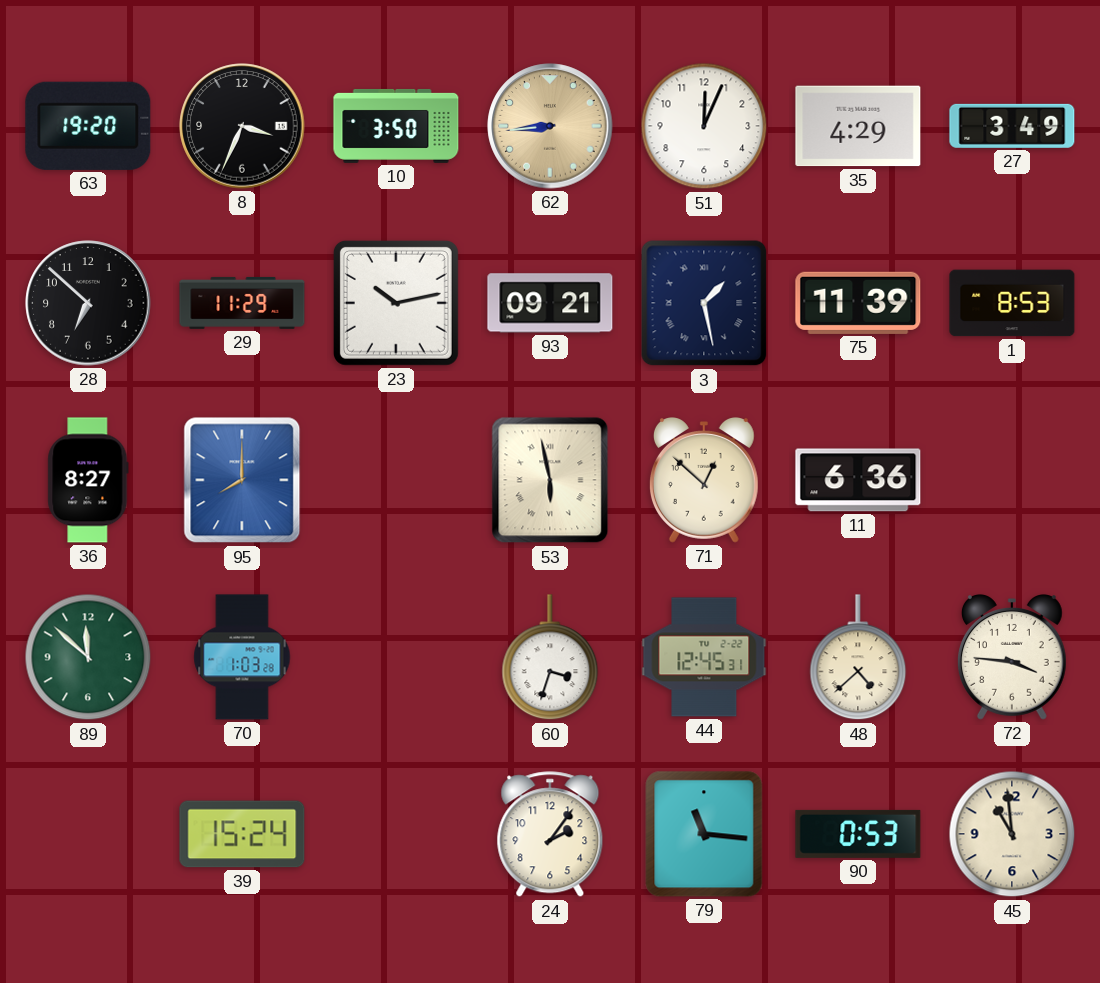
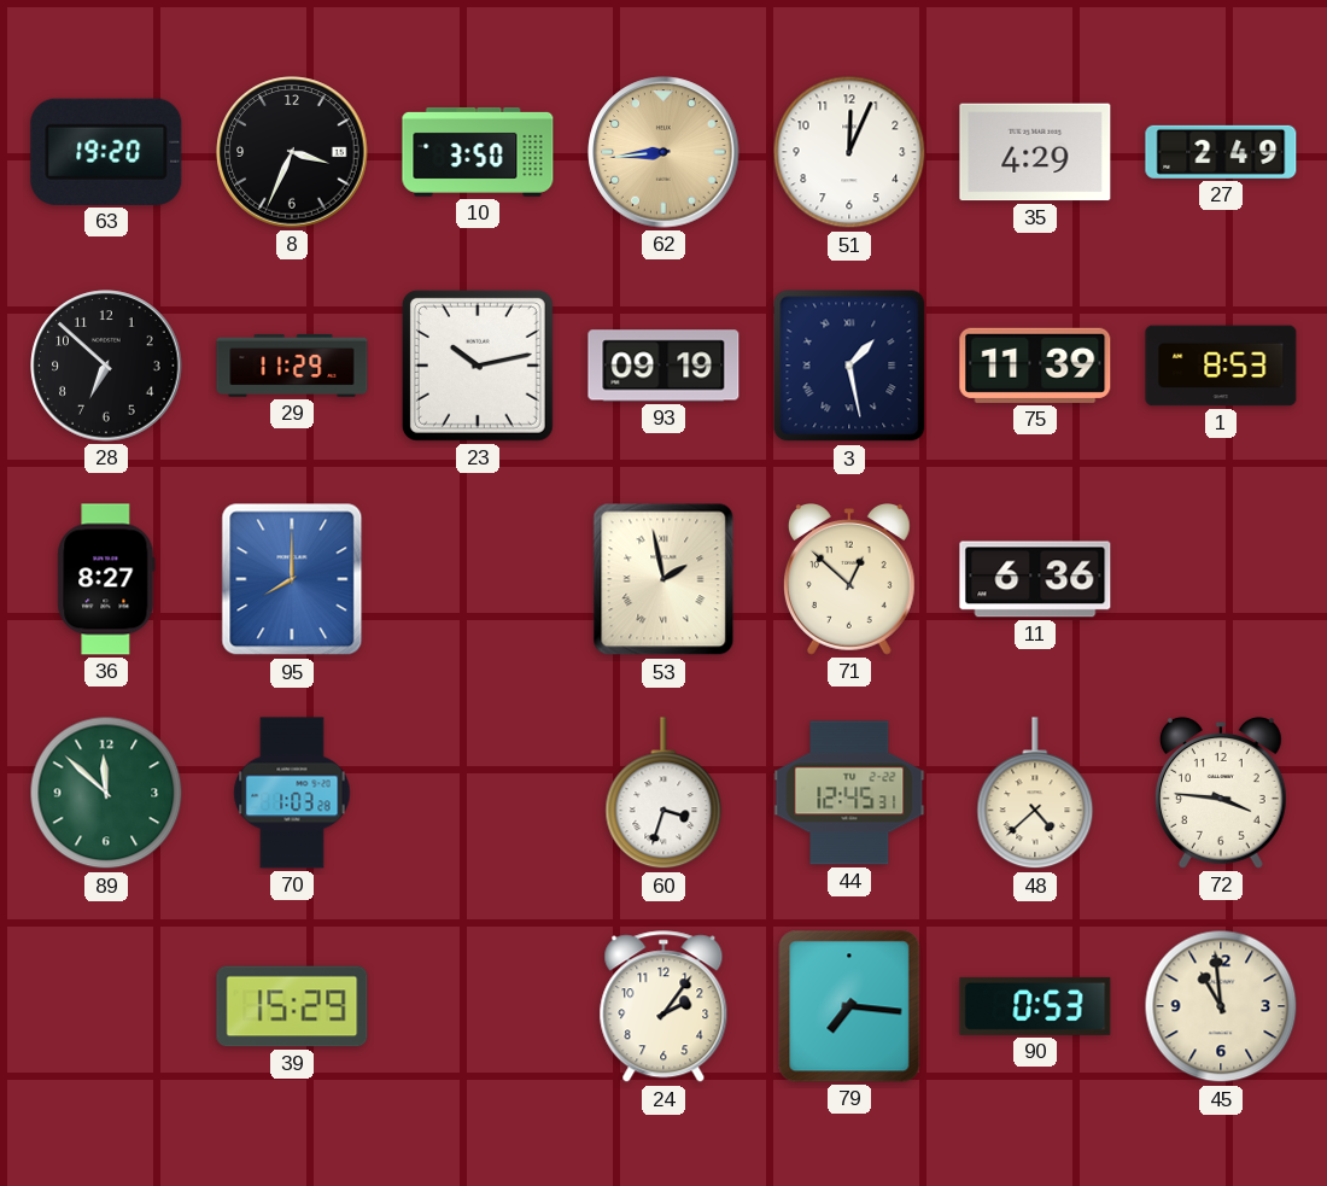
27: 3:49 -> 2:49
93: 09:21 -> 09:19
53: 5:58 -> 1:58
39: 15:24 -> 15:29
79: 11:16 -> 7:16
